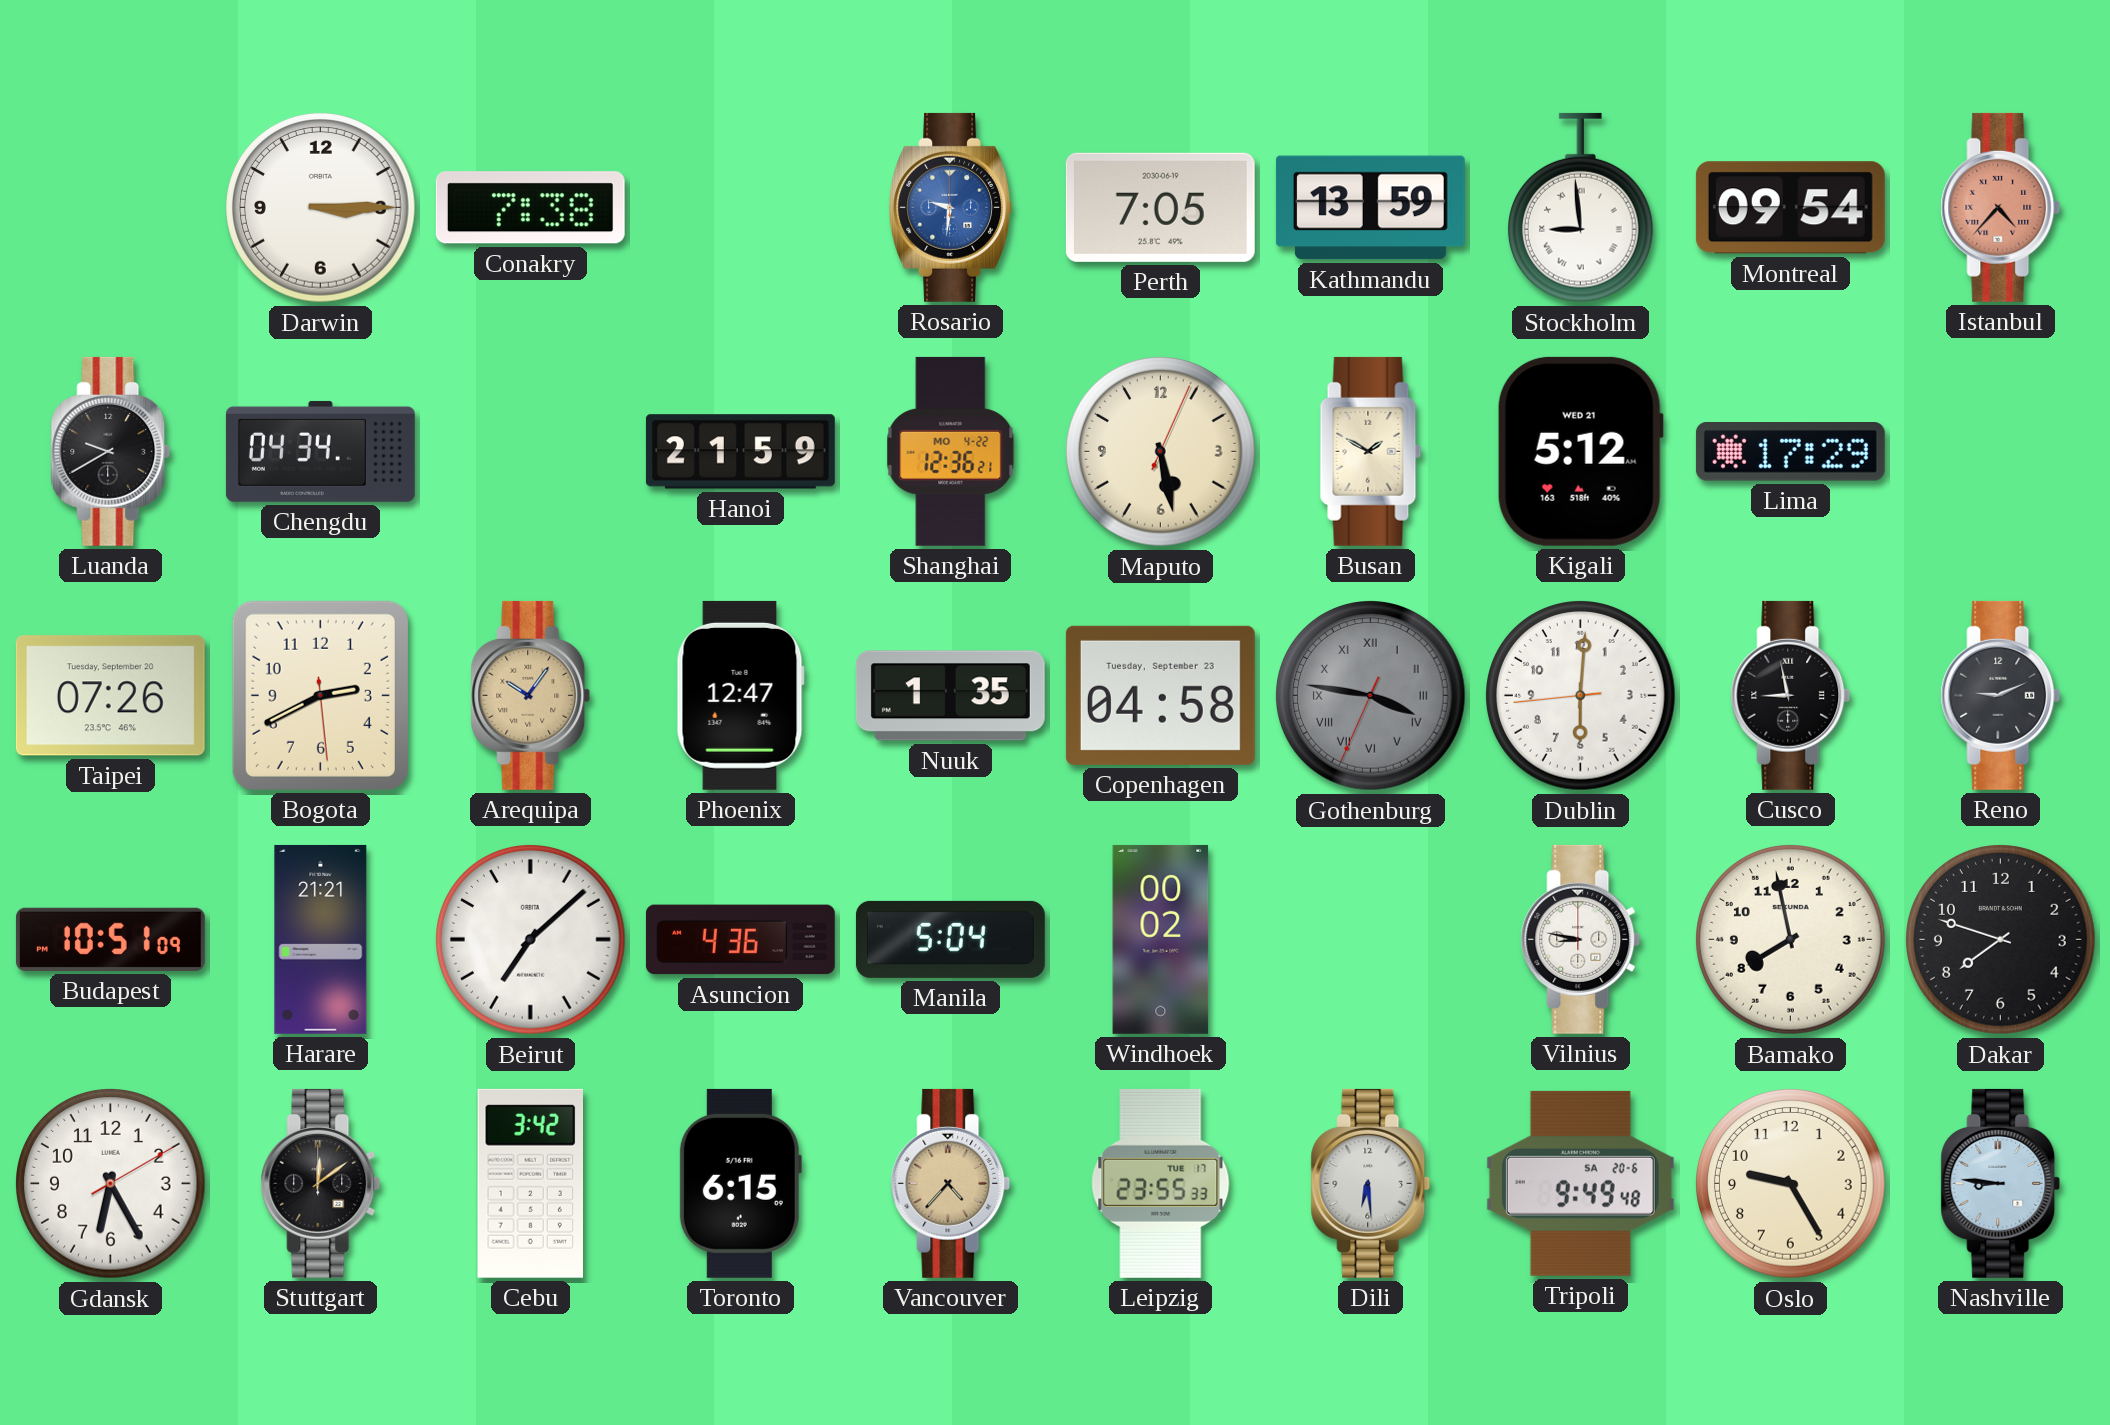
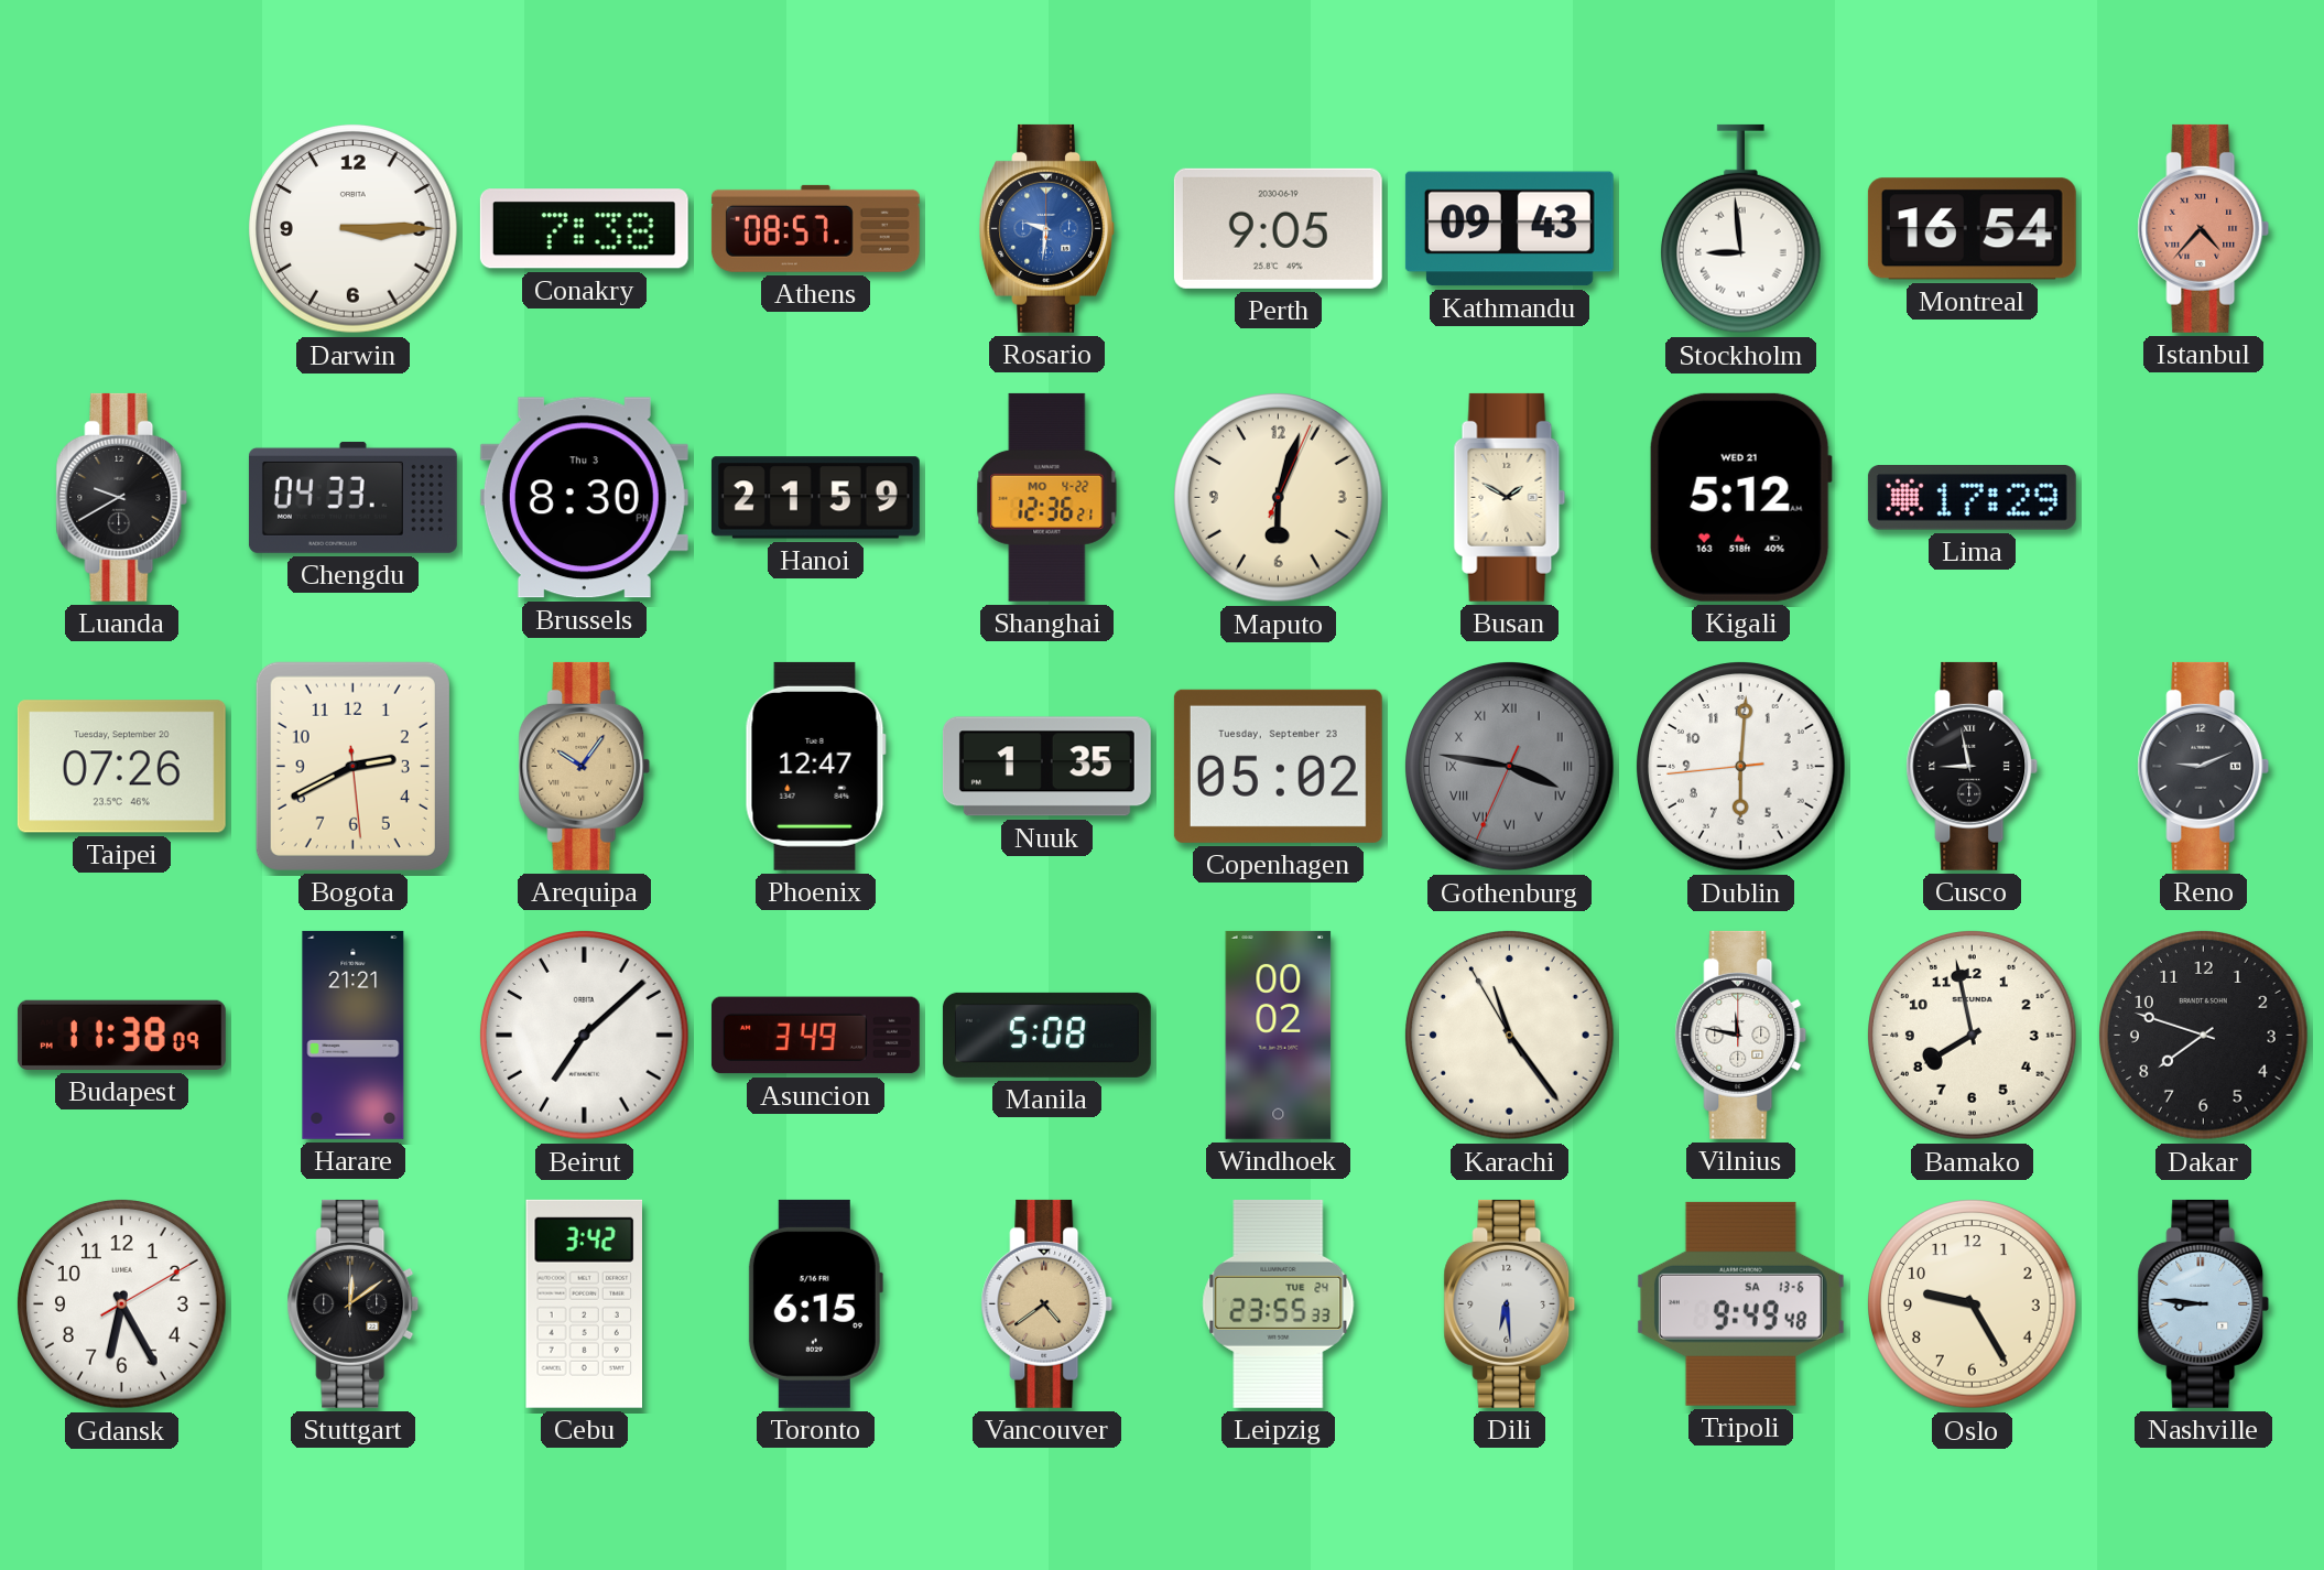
Athens: none -> 08:57
Perth: 7:05 -> 9:05
Kathmandu: 13:59 -> 09:43
Montreal: 09:54 -> 16:54
Chengdu: 04:34 -> 04:33
Brussels: none -> 8:30
Maputo: 5:28 -> 6:03
Copenhagen: 04:58 -> 05:02
Budapest: 10:51 -> 11:38
Asuncion: 4:36 -> 3:49
Manila: 5:04 -> 5:08
Karachi: none -> 11:23
Vilnius: 8:47 -> 11:47
Vancouver: 4:37 -> 4:39
Leipzig date: TUE 17 -> TUE 24
Tripoli date: SA 20-6 -> SA 13-6
